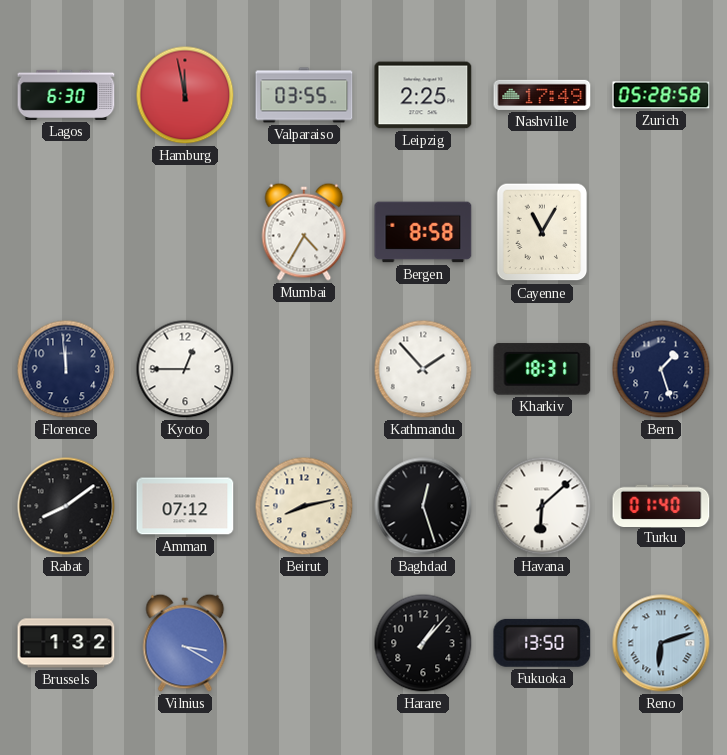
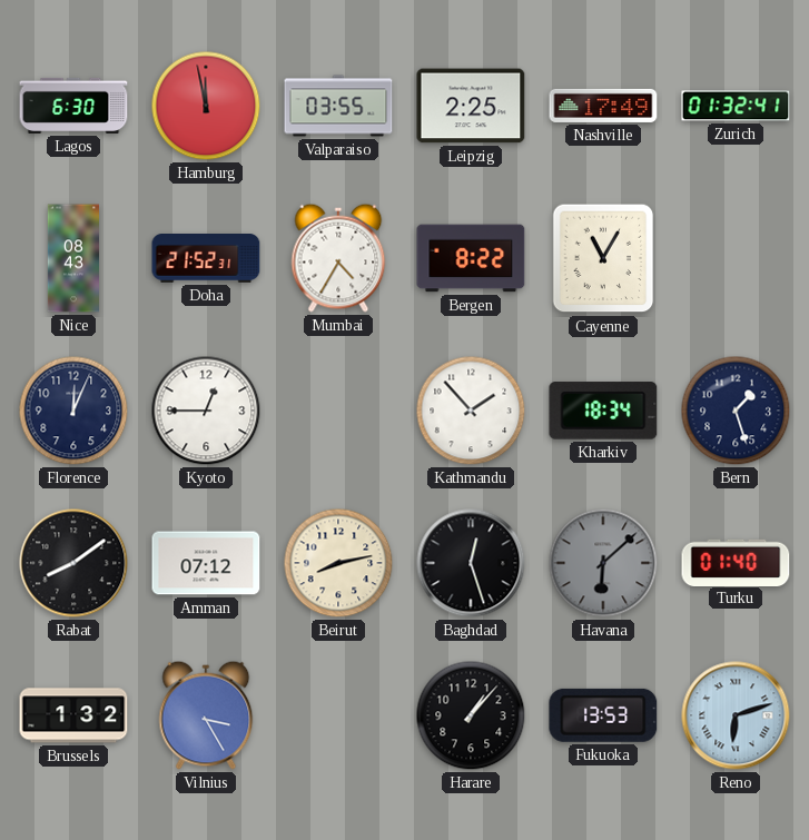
Zurich: 05:28 -> 01:32
Nice: none -> 08:43
Doha: none -> 21:52
Bergen: 8:58 -> 8:22
Florence: 11:59 -> 12:04
Kharkiv: 18:31 -> 18:34
Havana dial: white -> grey
Vilnius: 3:20 -> 3:25
Fukuoka: 13:50 -> 13:53
